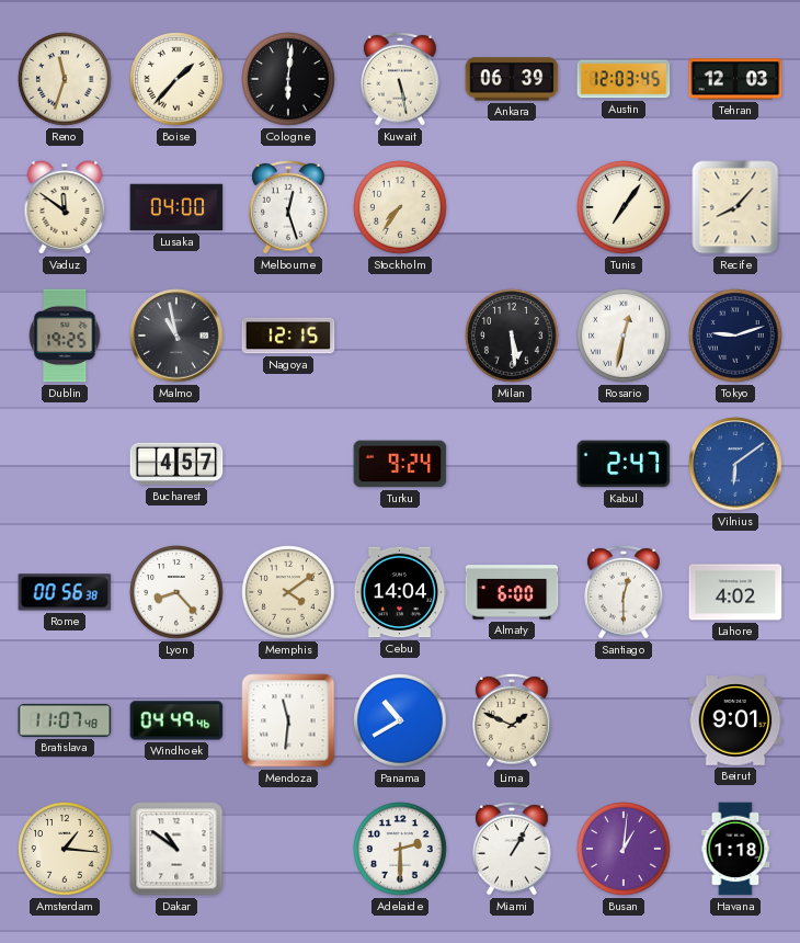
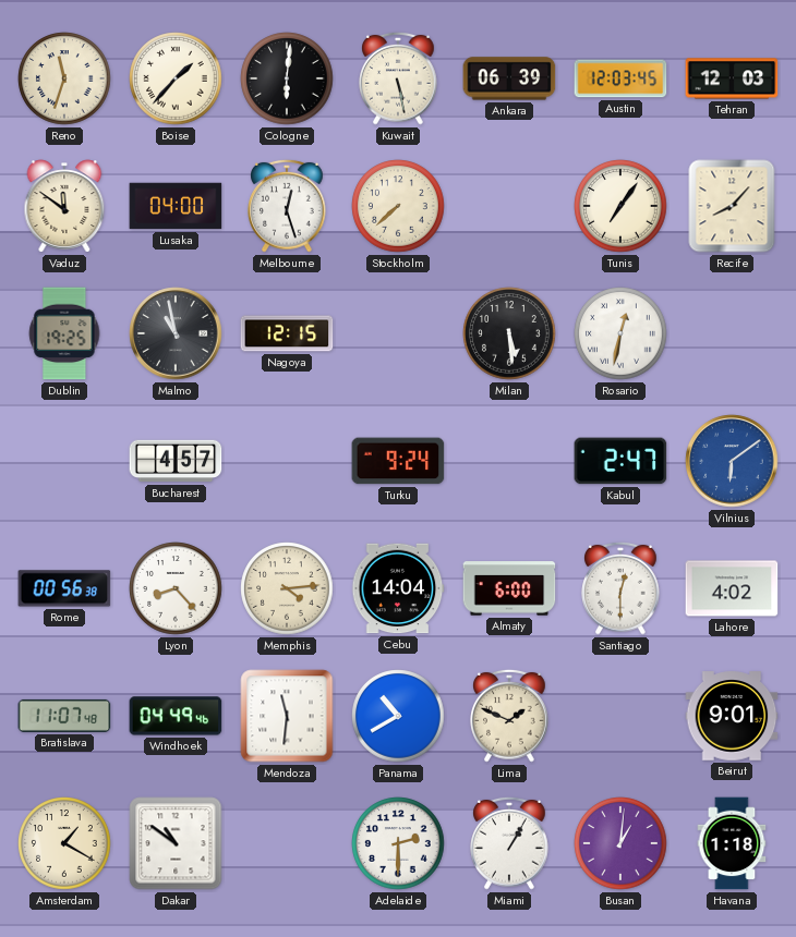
Stockholm: 7:36 -> 7:38
Tokyo: 9:12 -> none
Memphis: 4:09 -> 4:14
Amsterdam: 1:16 -> 1:20
